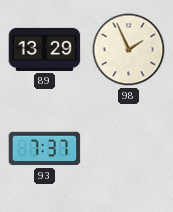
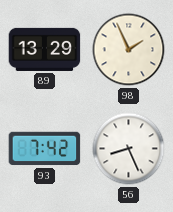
93: 7:37 -> 7:42
56: none -> 8:26
